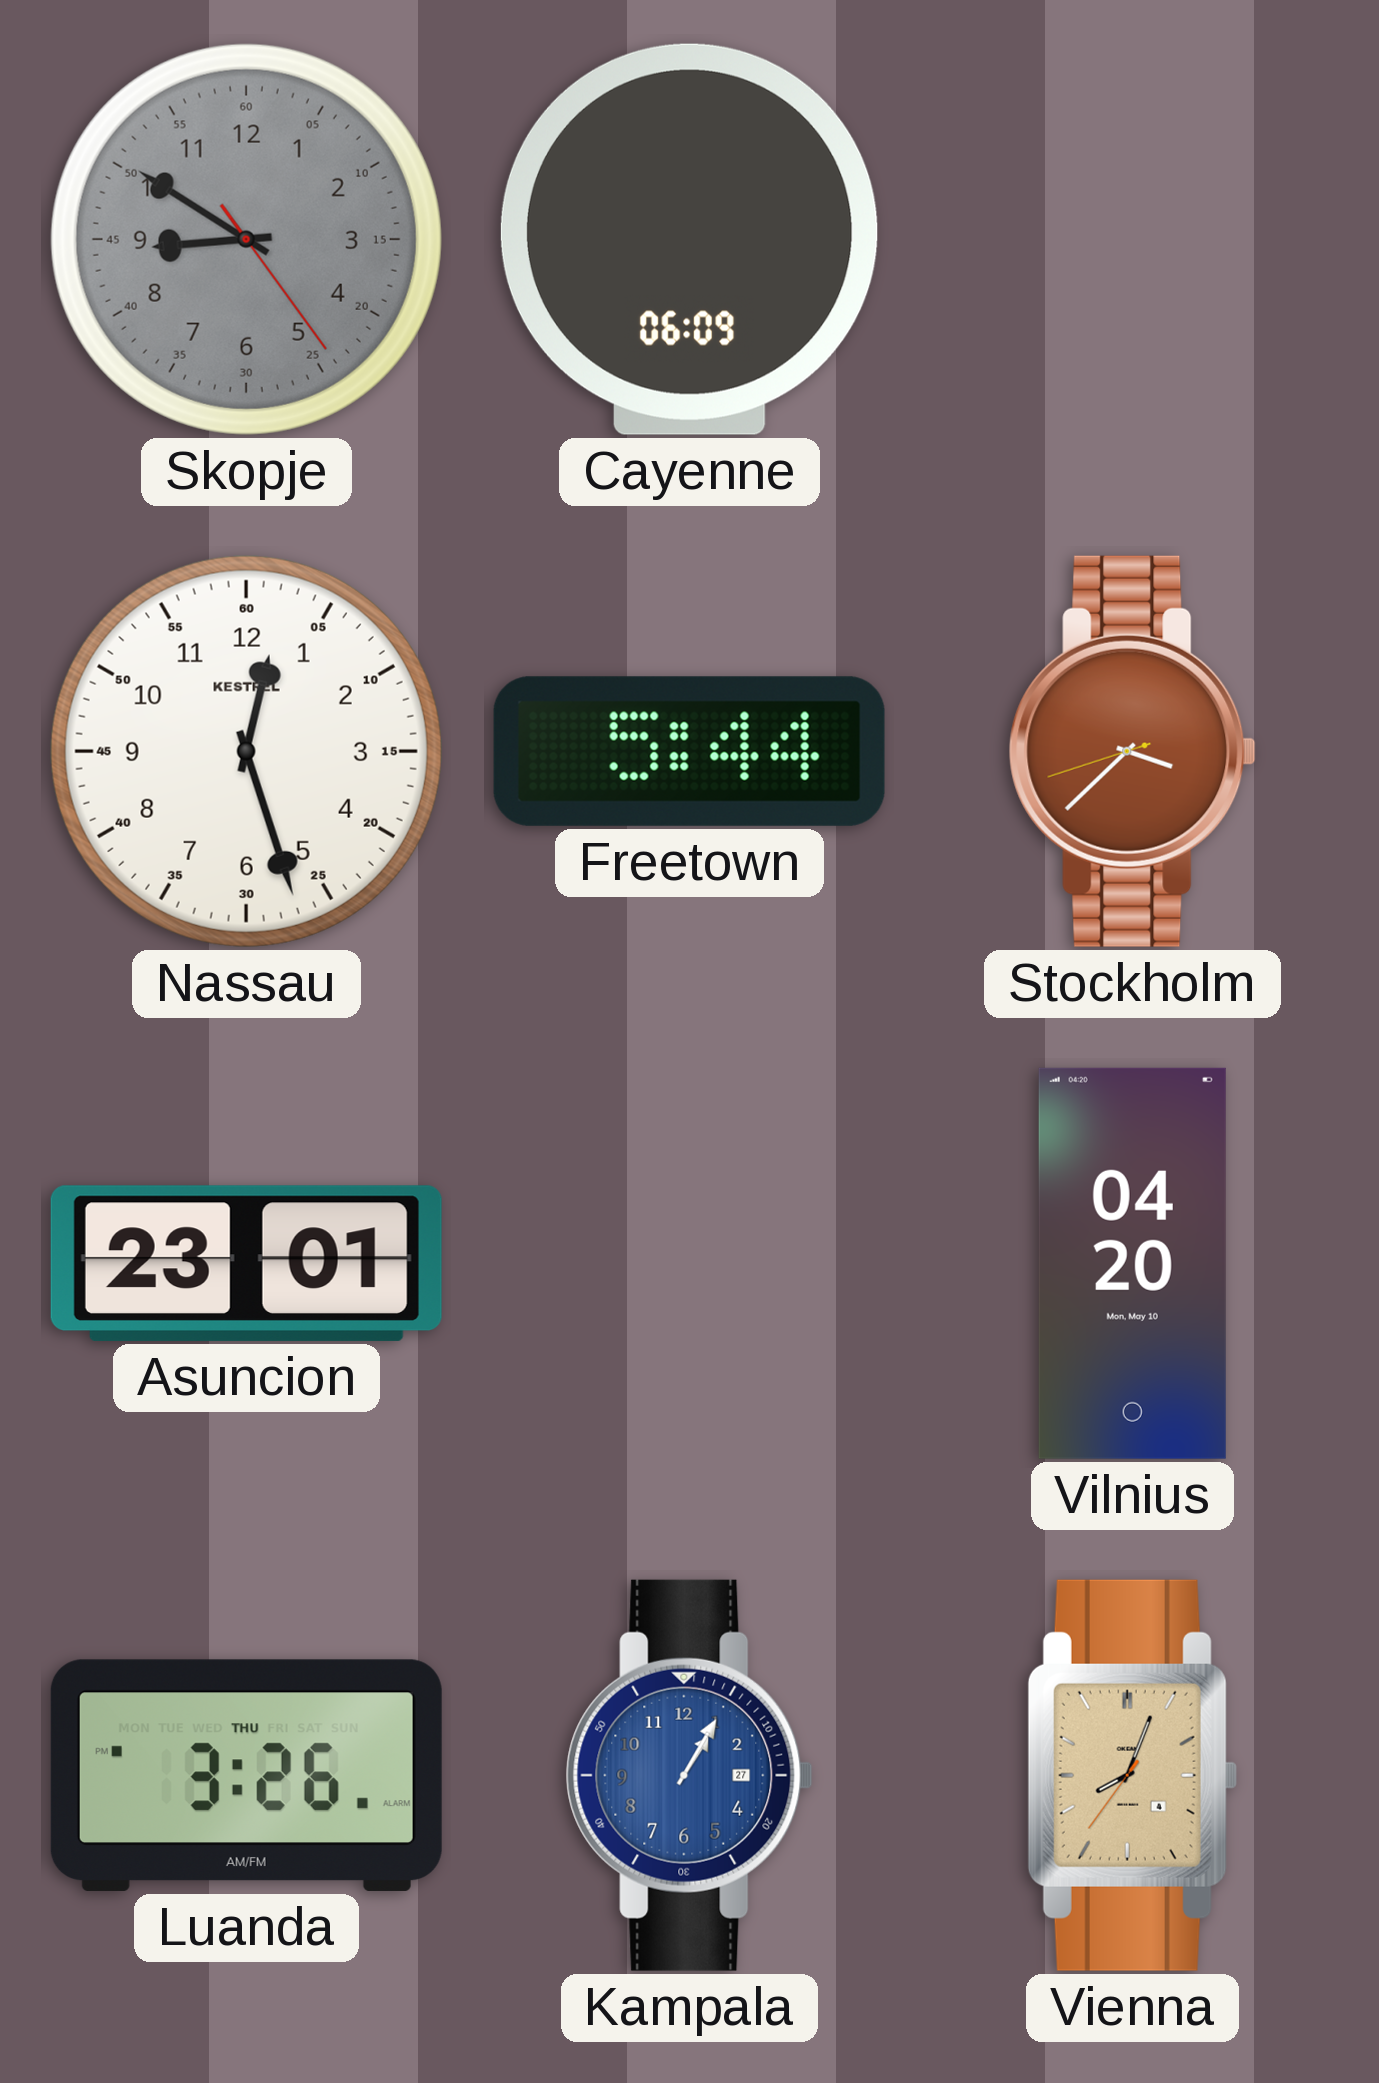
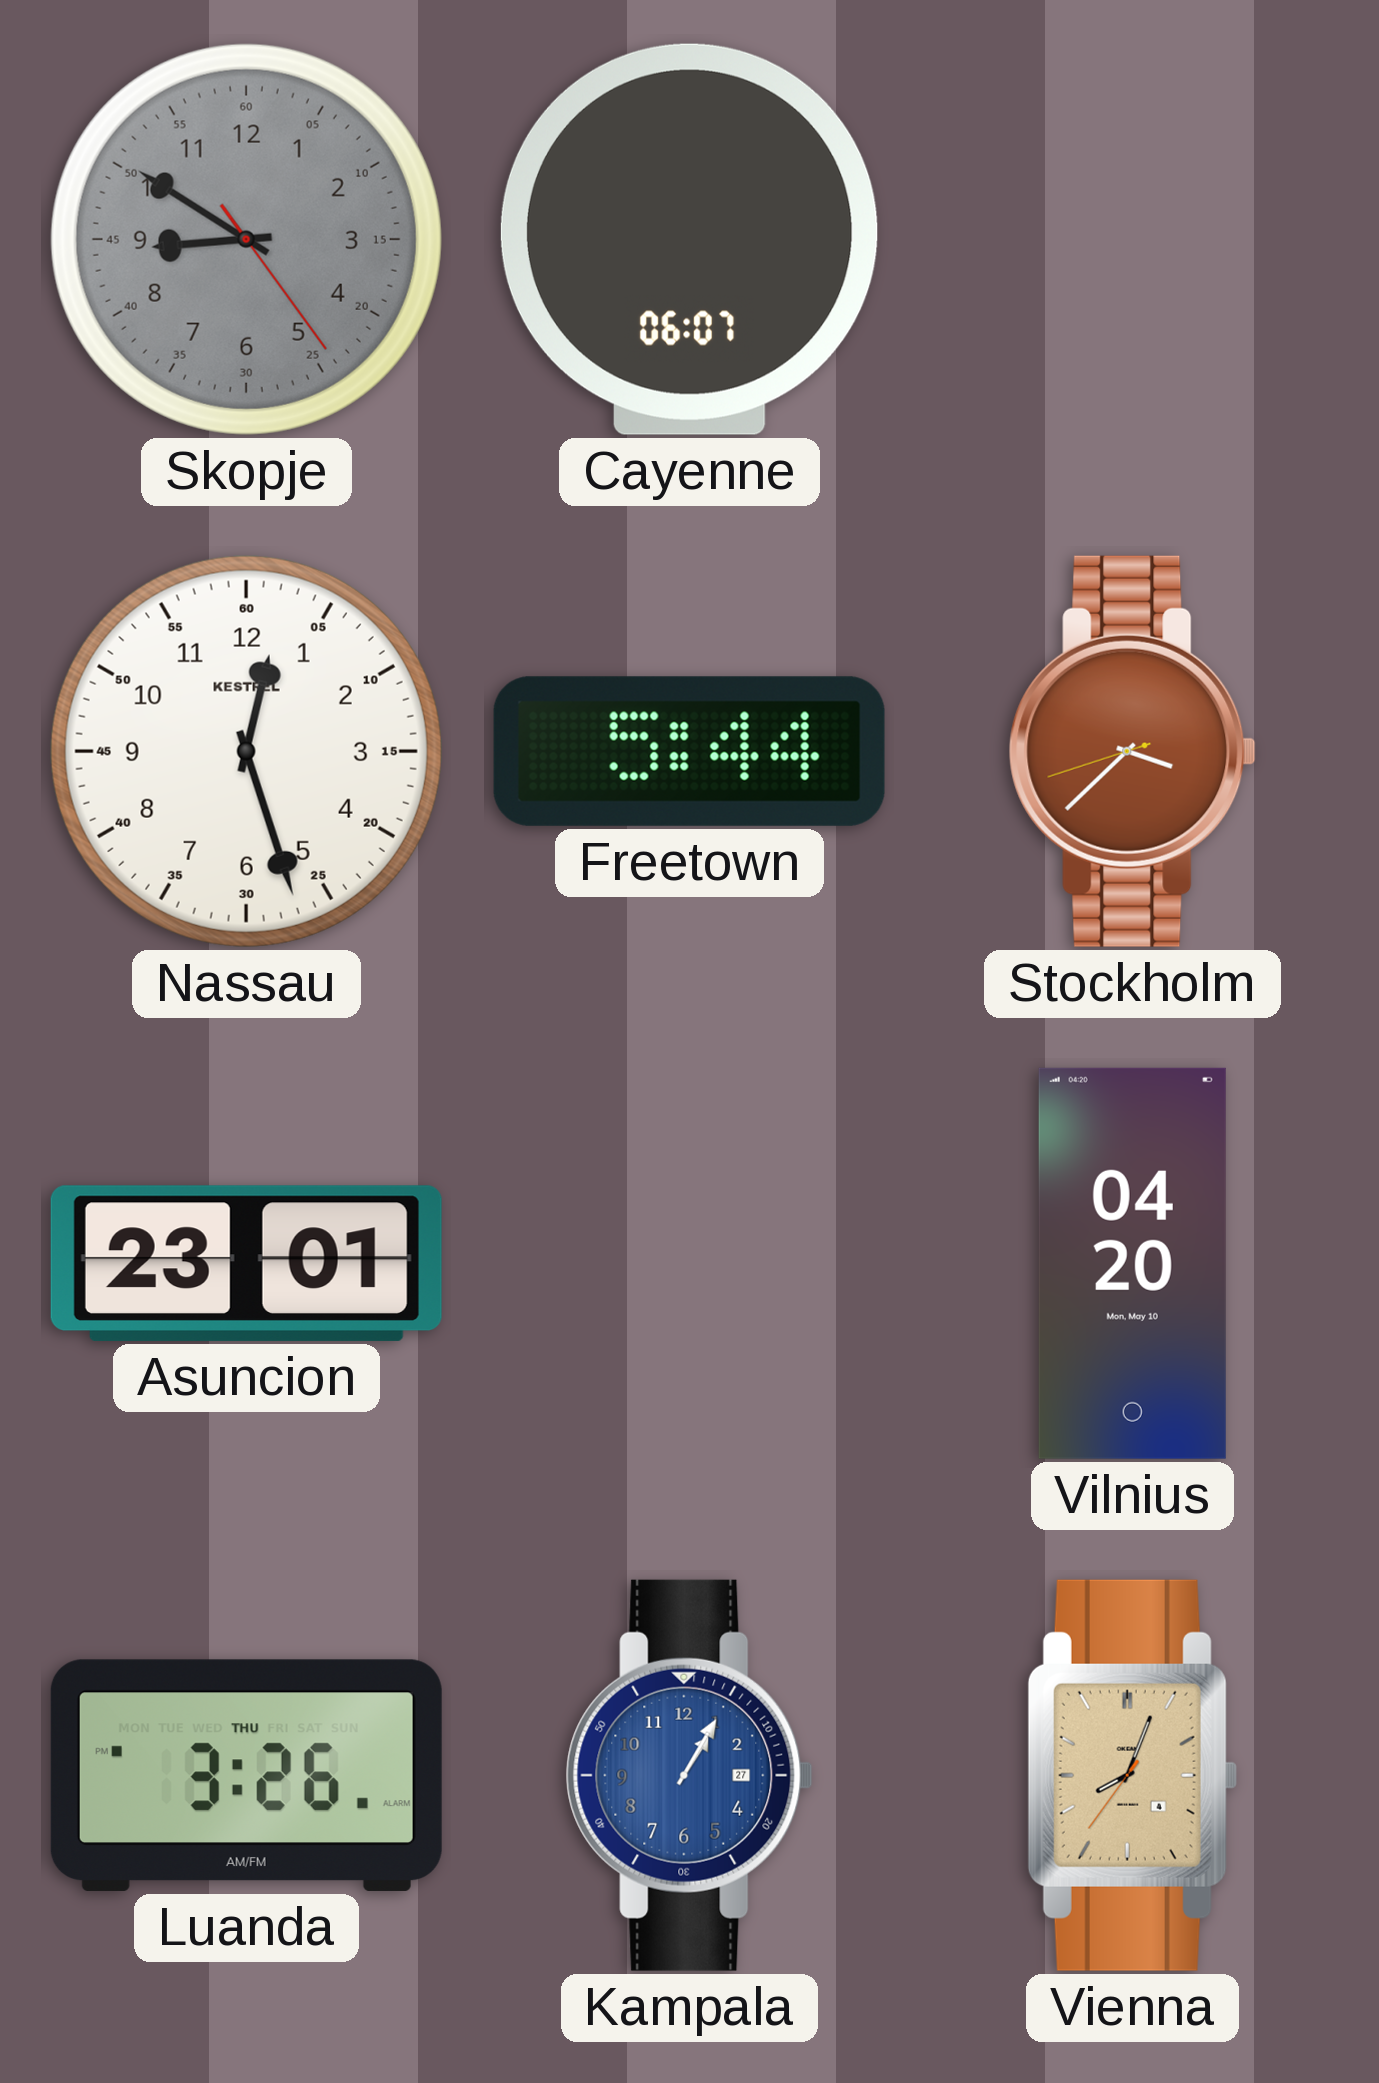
Cayenne: 06:09 -> 06:07
